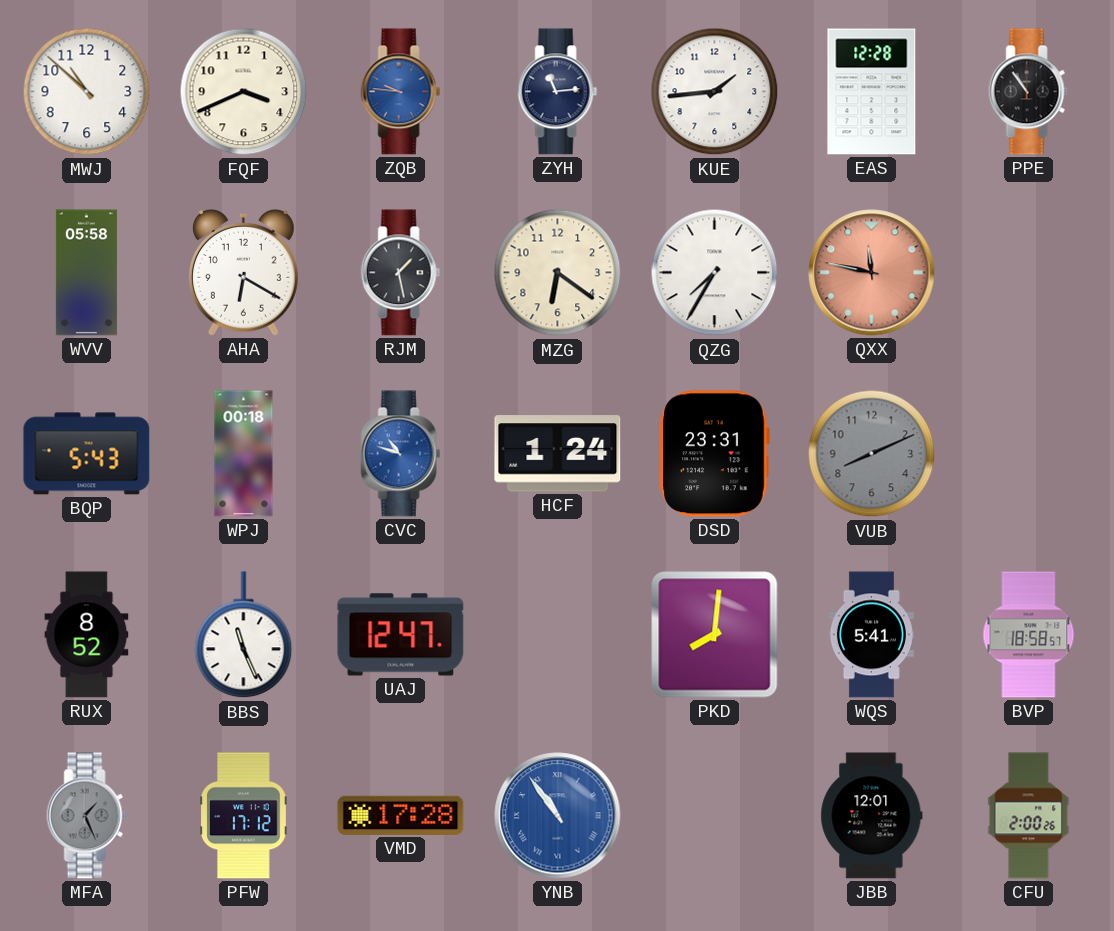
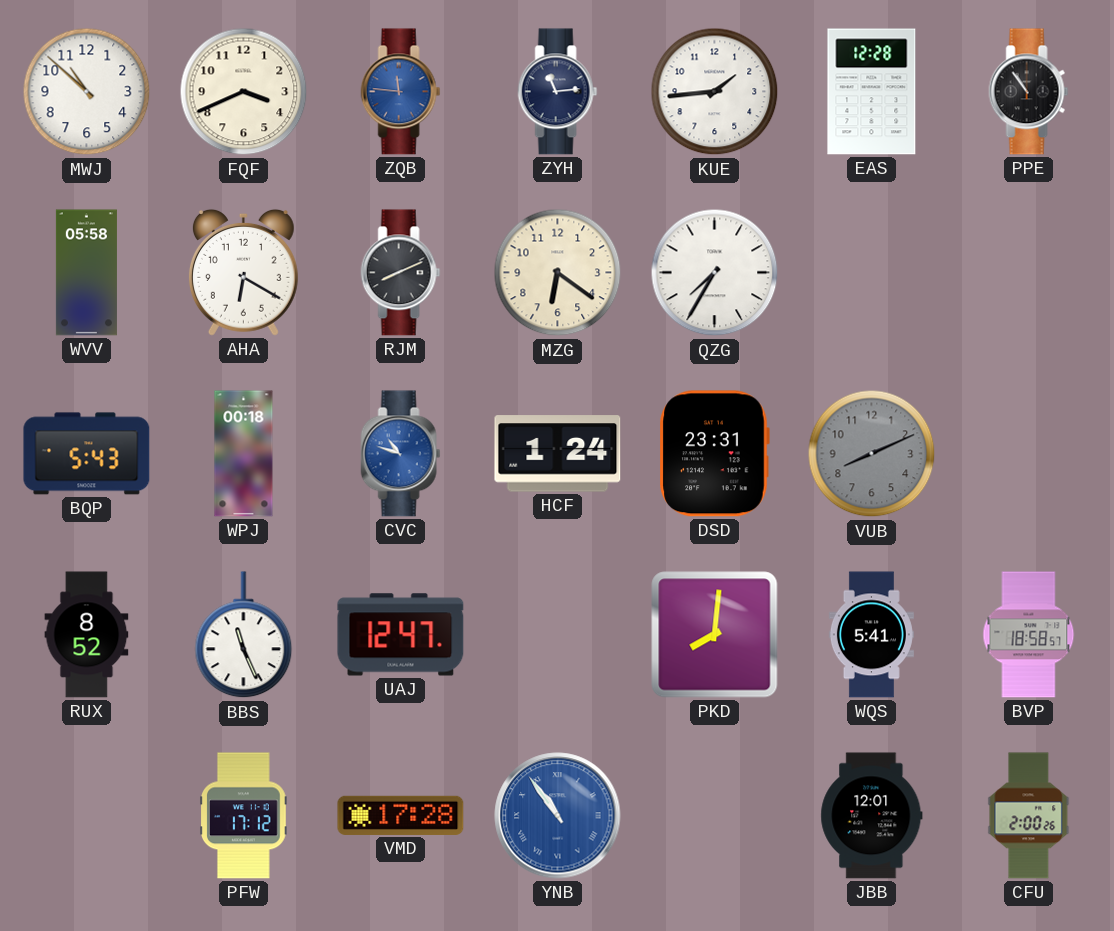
ZQB: 9:46 -> 11:46
RJM: 1:28 -> 8:11
QXX: 11:47 -> none
MFA: 1:26 -> none
